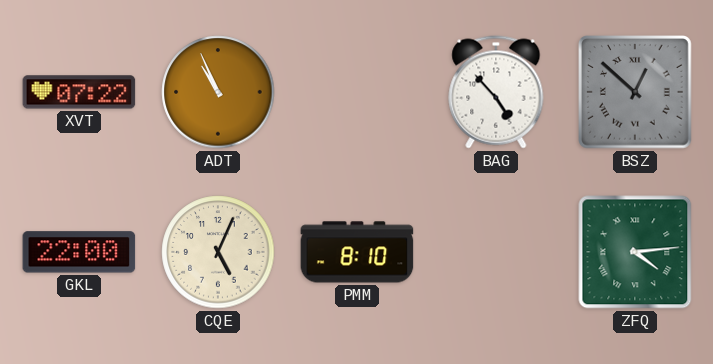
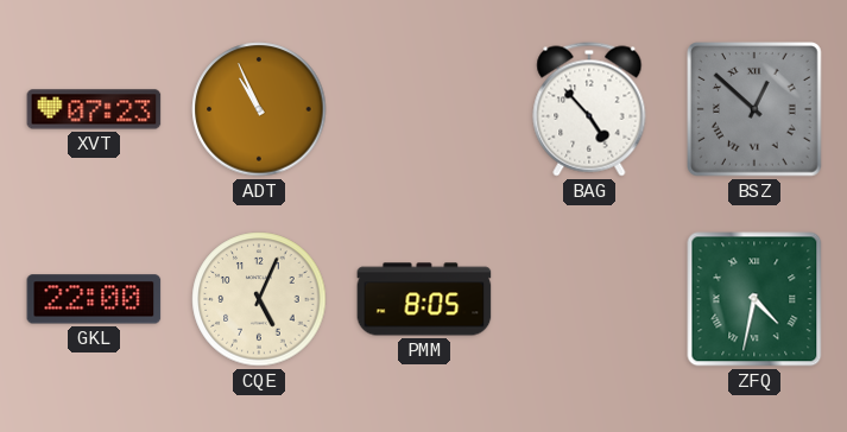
XVT: 07:22 -> 07:23
PMM: 8:10 -> 8:05
ZFQ: 4:14 -> 4:32
